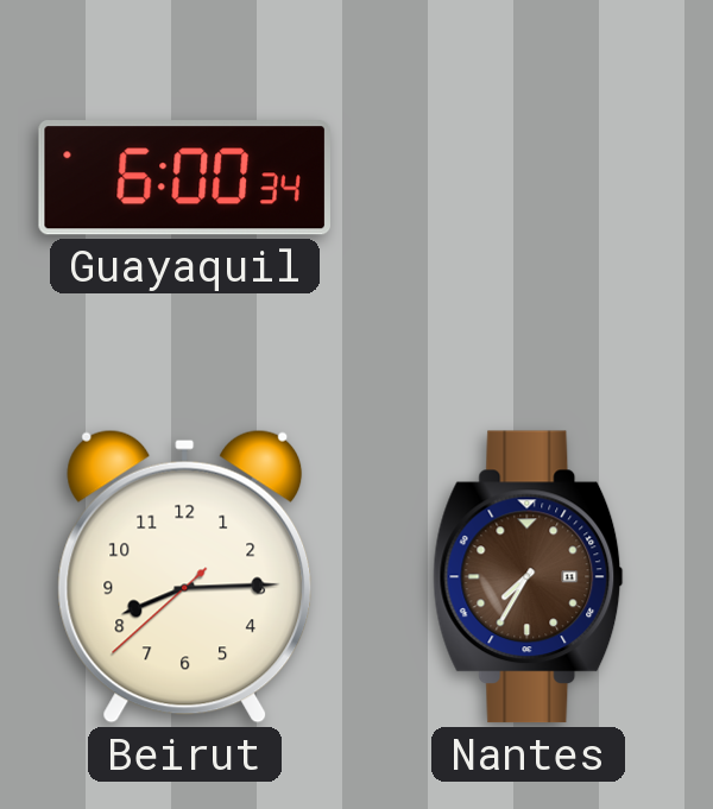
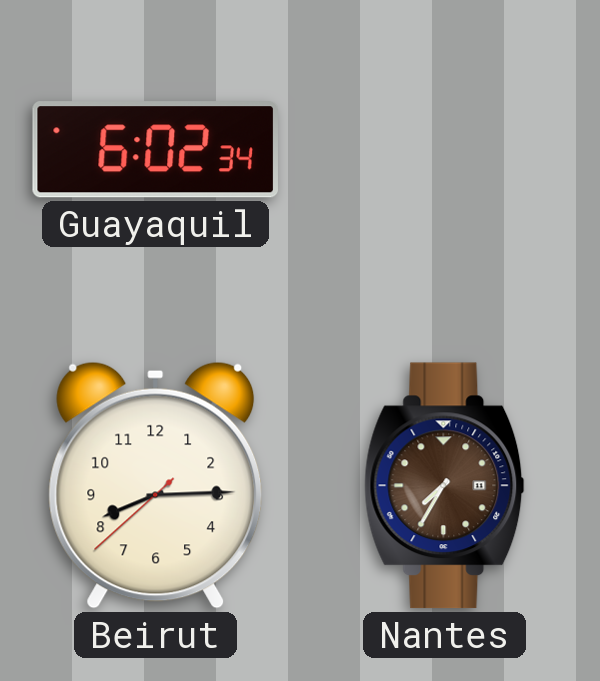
Guayaquil: 6:00 -> 6:02
